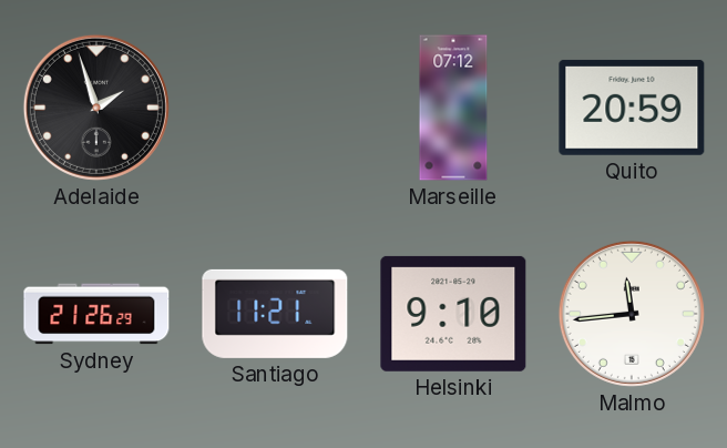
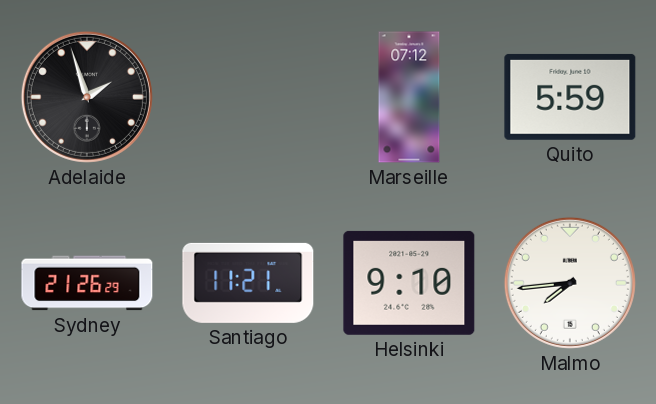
Quito: 20:59 -> 5:59
Malmo: 11:44 -> 7:44
